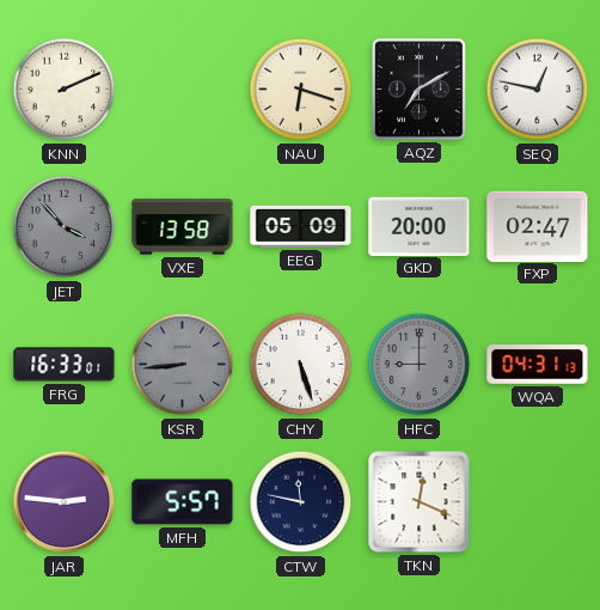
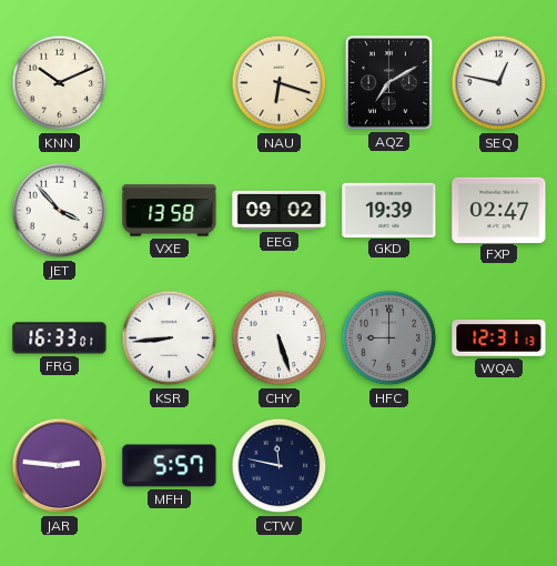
KNN: 2:11 -> 10:11
JET dial: grey -> white
EEG: 05:09 -> 09:02
GKD: 20:00 -> 19:39
KSR dial: grey -> white
WQA: 04:31 -> 12:31
TKN: 12:19 -> none
